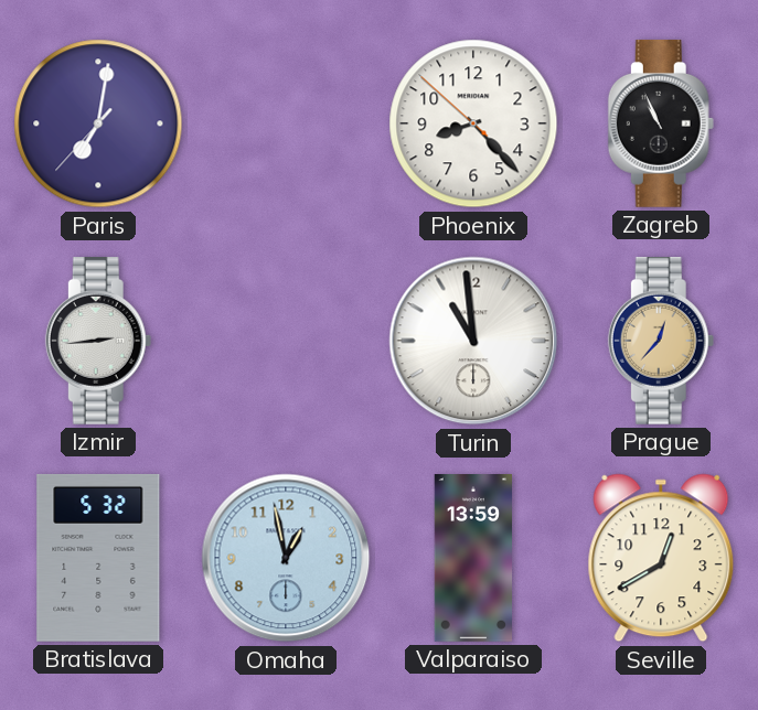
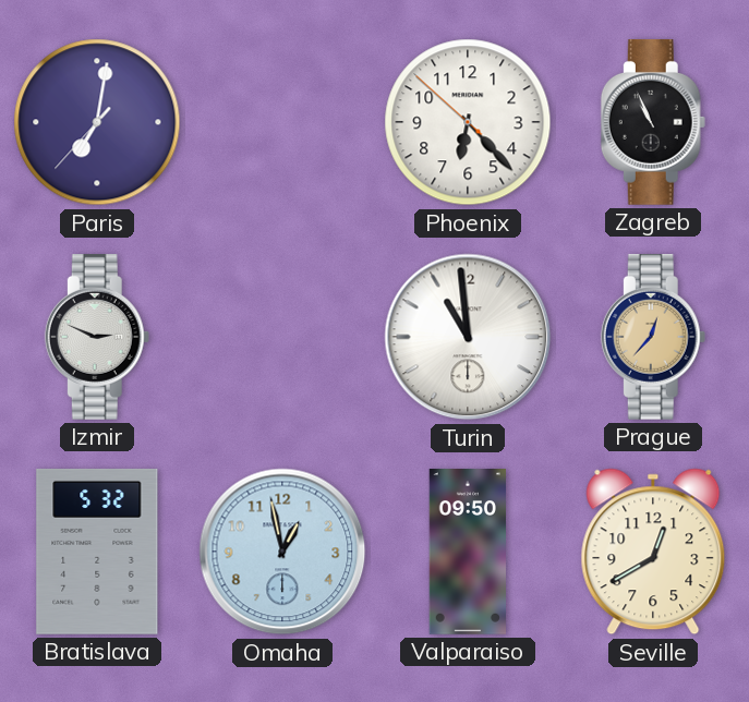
Phoenix: 8:22 -> 6:22
Izmir: 2:44 -> 2:49
Valparaiso: 13:59 -> 09:50
